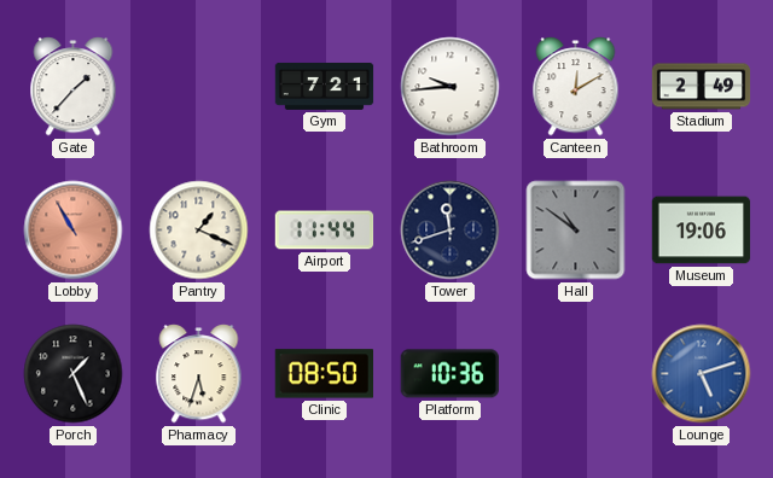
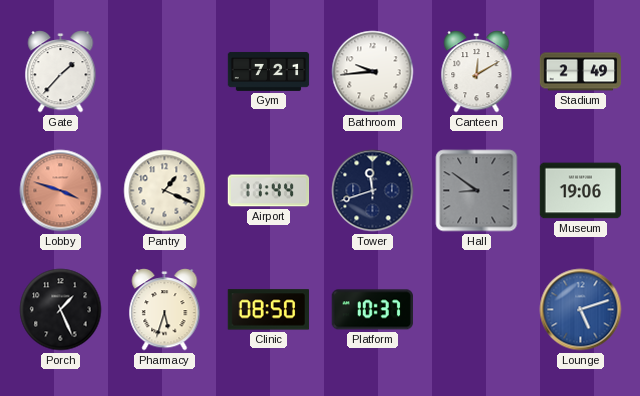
Lobby: 10:55 -> 3:48
Hall: 10:51 -> 8:51
Platform: 10:36 -> 10:37
